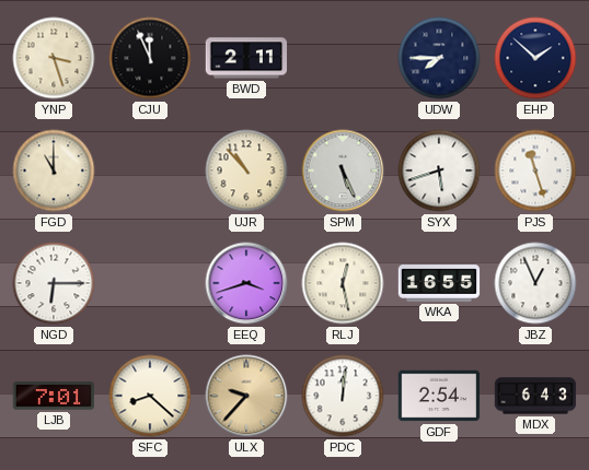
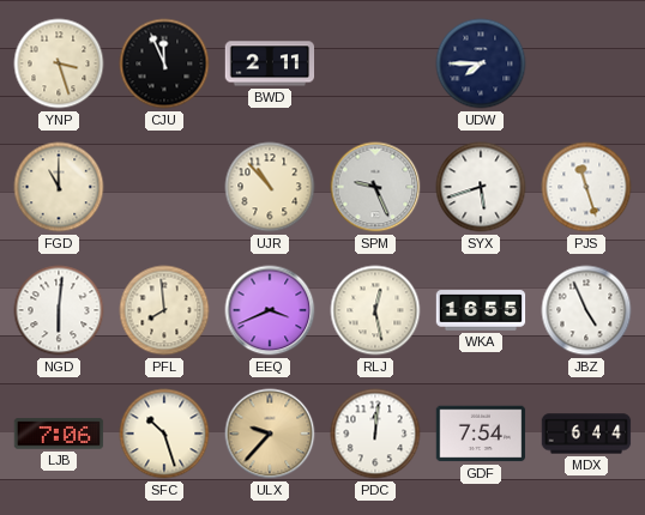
EHP: 1:52 -> none
SPM: 5:26 -> 9:26
NGD: 6:15 -> 6:01
PFL: none -> 7:59
EEQ: 3:42 -> 3:41
JBZ: 12:56 -> 4:56
LJB: 7:01 -> 7:06
SFC: 8:22 -> 10:27
GDF: 2:54 -> 7:54
MDX: 6:43 -> 6:44
